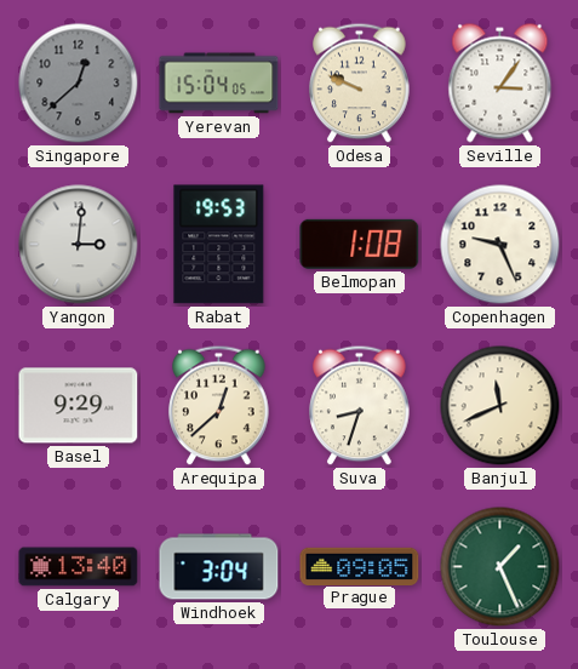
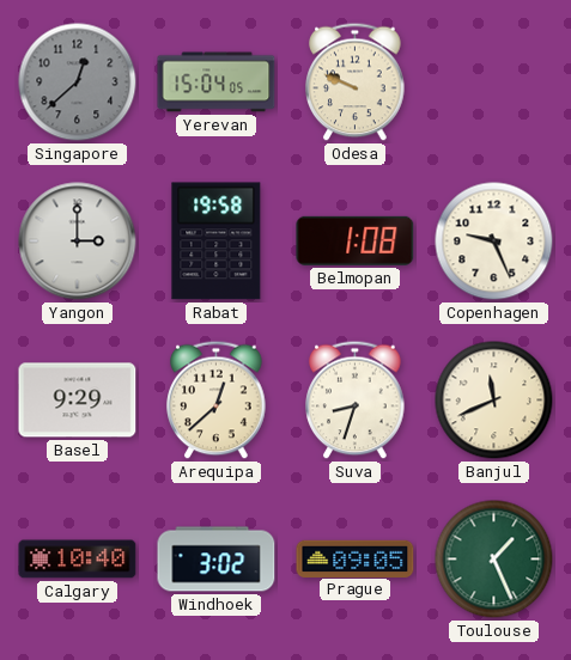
Seville: 3:06 -> none
Yangon: 3:01 -> 3:00
Rabat: 19:53 -> 19:58
Calgary: 13:40 -> 10:40
Windhoek: 3:04 -> 3:02
